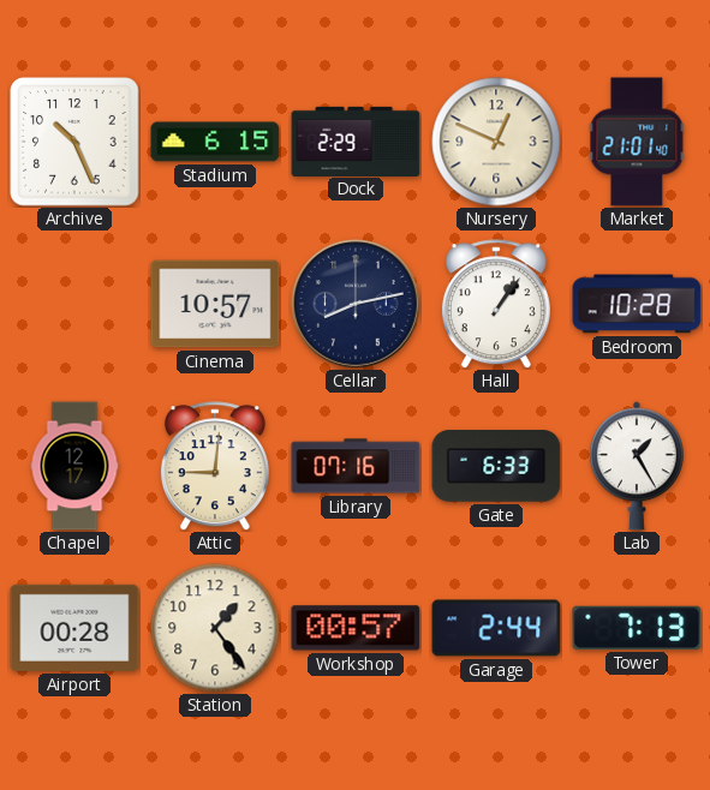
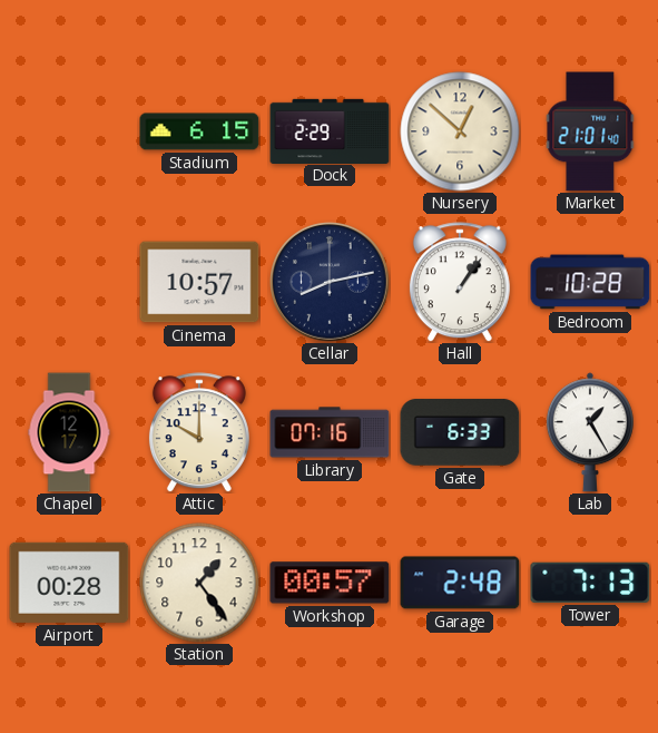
Archive: 10:26 -> none
Nursery: 12:49 -> 12:52
Attic: 9:01 -> 10:00
Garage: 2:44 -> 2:48
